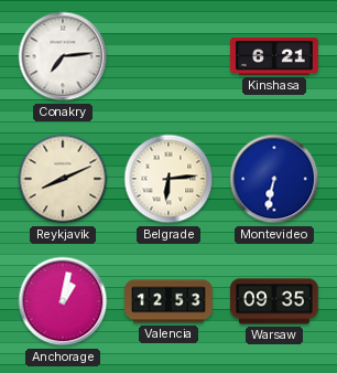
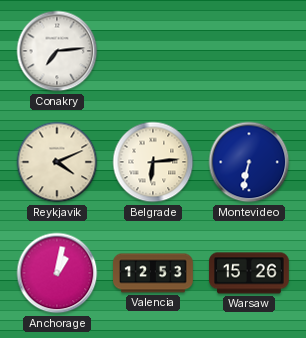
Kinshasa: 6:21 -> none
Reykjavik: 8:11 -> 4:11
Warsaw: 09:35 -> 15:26
